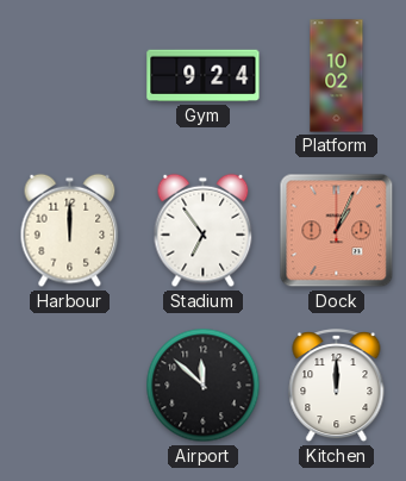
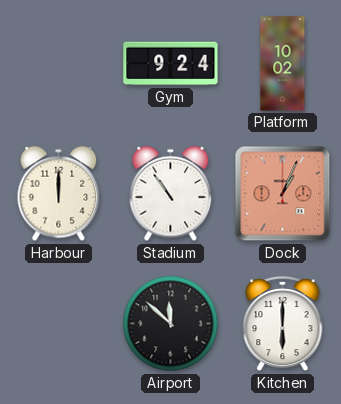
Stadium: 6:54 -> 10:54
Kitchen: 12:00 -> 6:00
